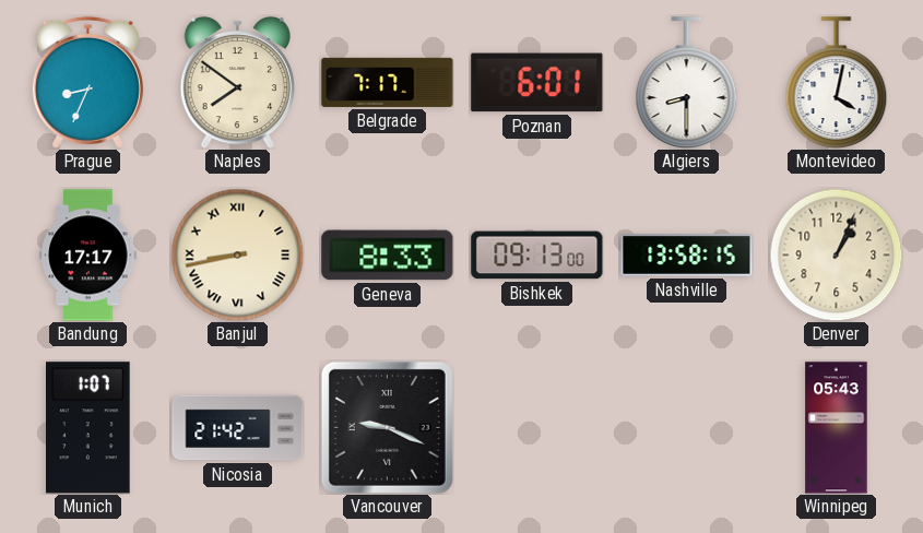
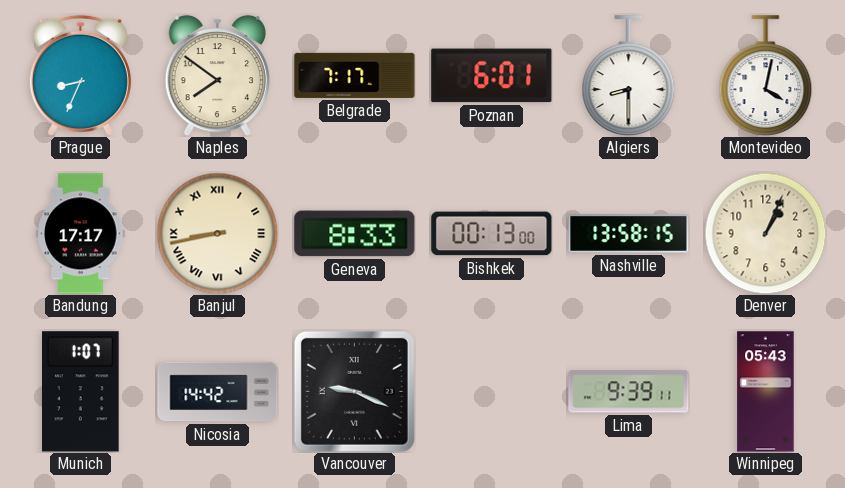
Bishkek: 09:13 -> 00:13
Nicosia: 21:42 -> 14:42
Lima: none -> 9:39
